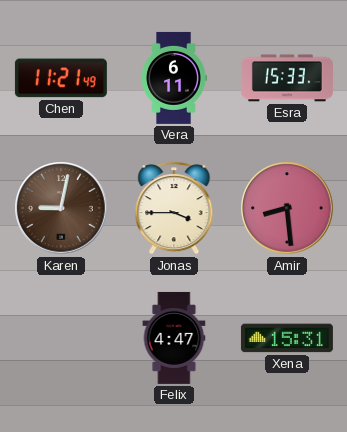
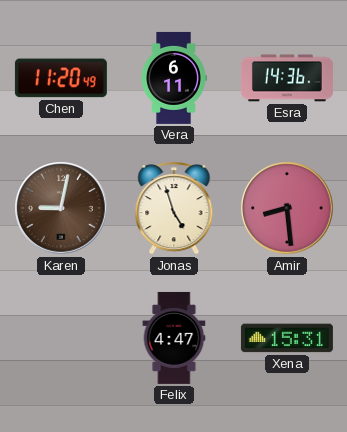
Chen: 11:21 -> 11:20
Esra: 15:33 -> 14:36
Jonas: 3:45 -> 4:57
